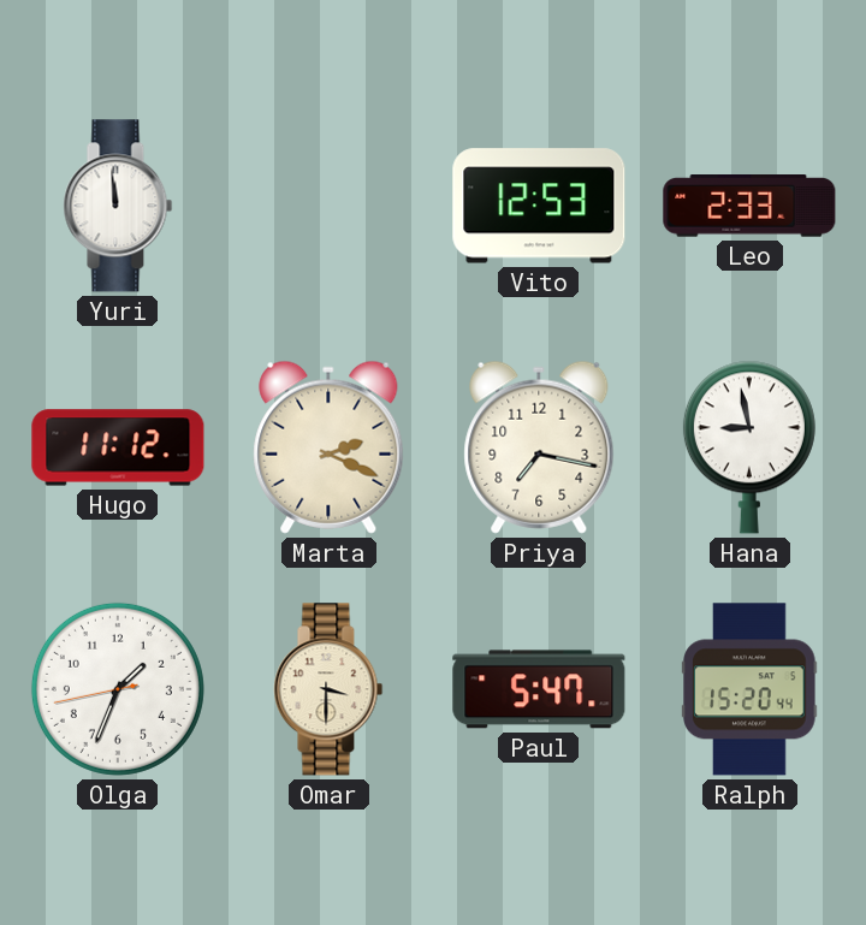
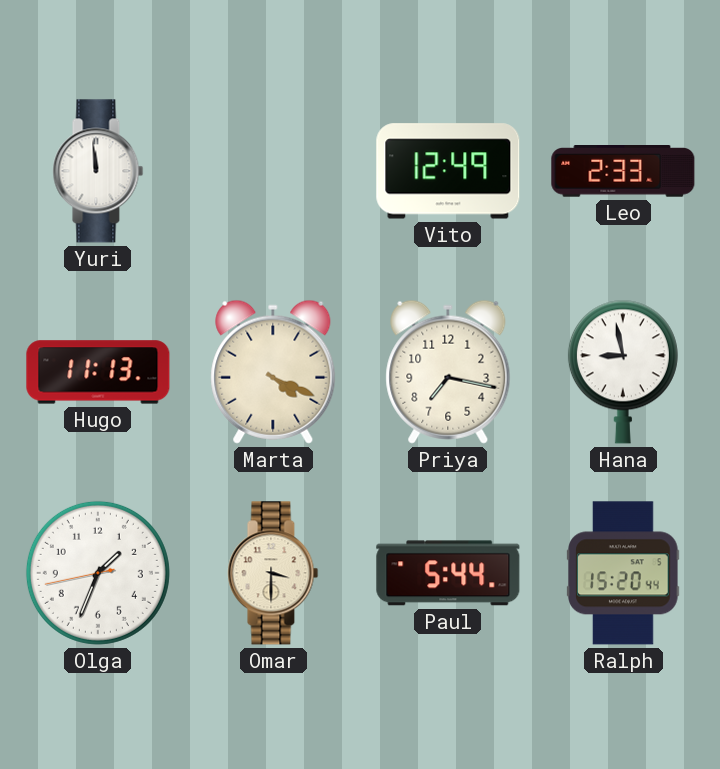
Vito: 12:53 -> 12:49
Hugo: 11:12 -> 11:13
Marta: 2:19 -> 4:19
Paul: 5:47 -> 5:44
